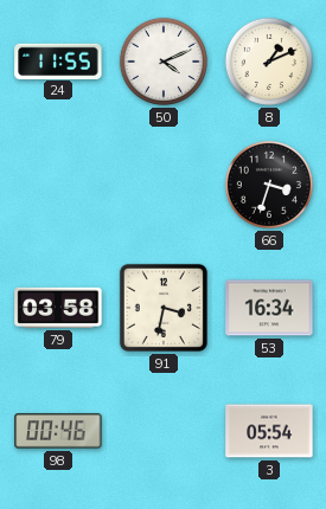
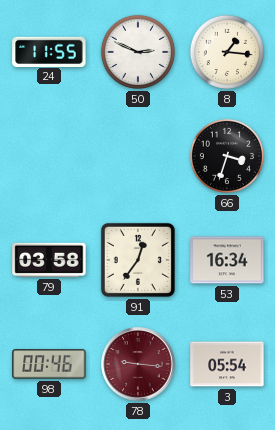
50: 4:11 -> 2:49
8: 1:11 -> 1:16
91: 3:32 -> 12:36
78: none -> 9:16
